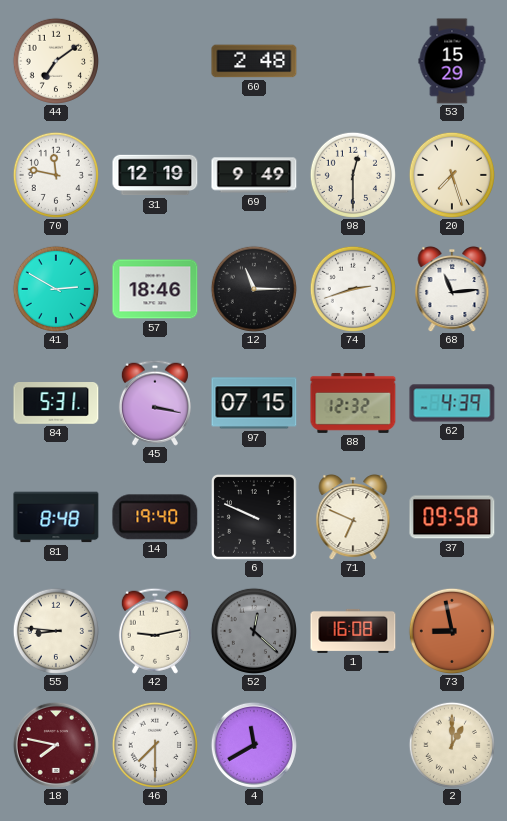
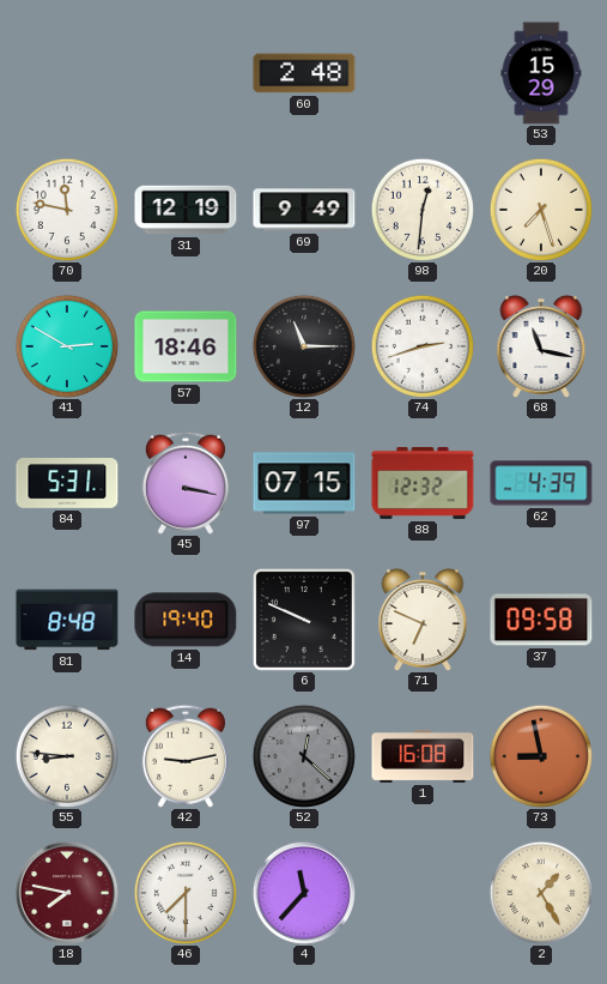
44: 7:09 -> none
98: 12:30 -> 12:31
68: 11:14 -> 11:17
4: 11:40 -> 11:37
2: 1:00 -> 1:25
